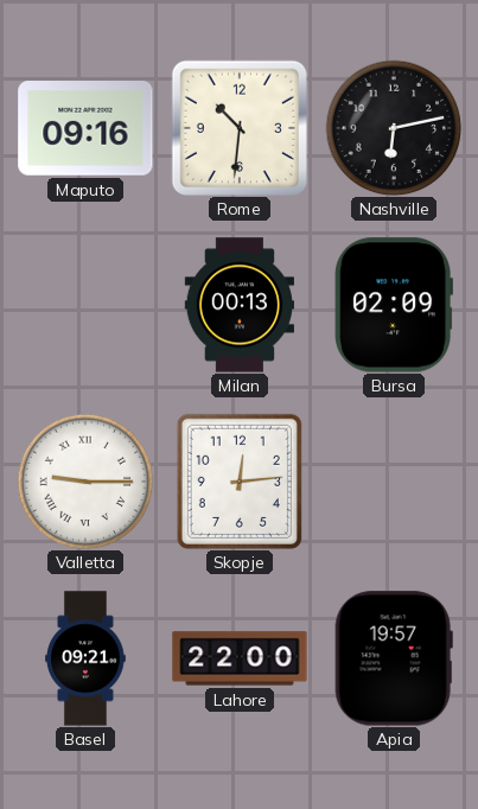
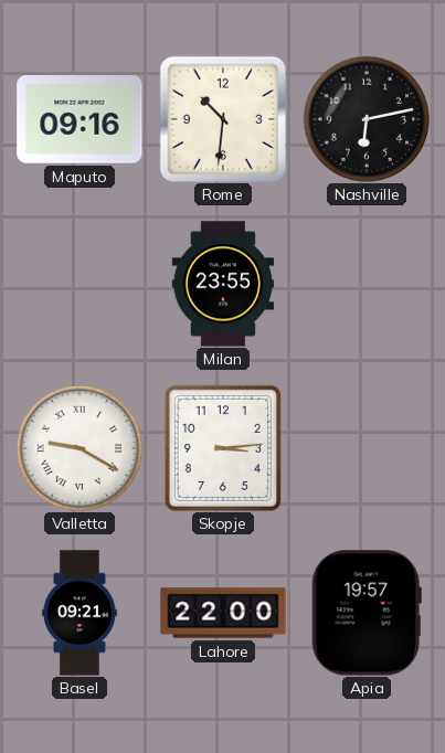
Milan: 00:13 -> 23:55
Bursa: 02:09 -> none
Valletta: 9:15 -> 9:20
Skopje: 12:14 -> 3:14
